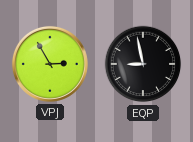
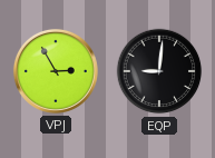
EQP: 8:58 -> 9:01
